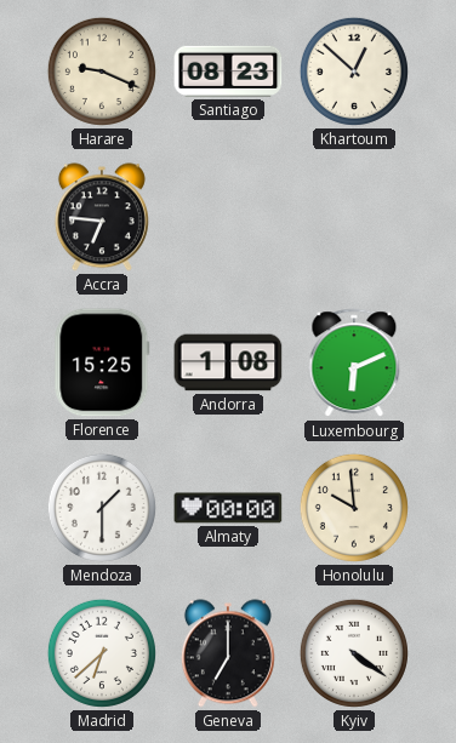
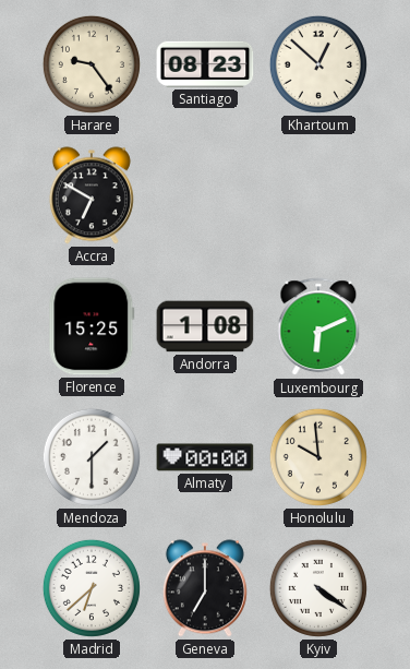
Harare: 9:19 -> 9:24
Accra: 6:46 -> 6:50
